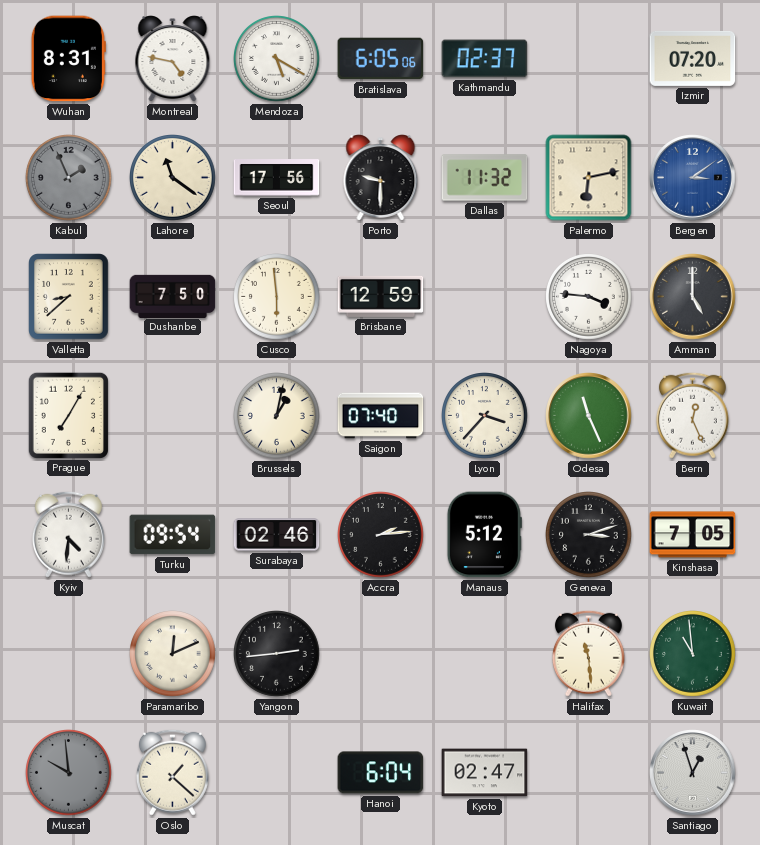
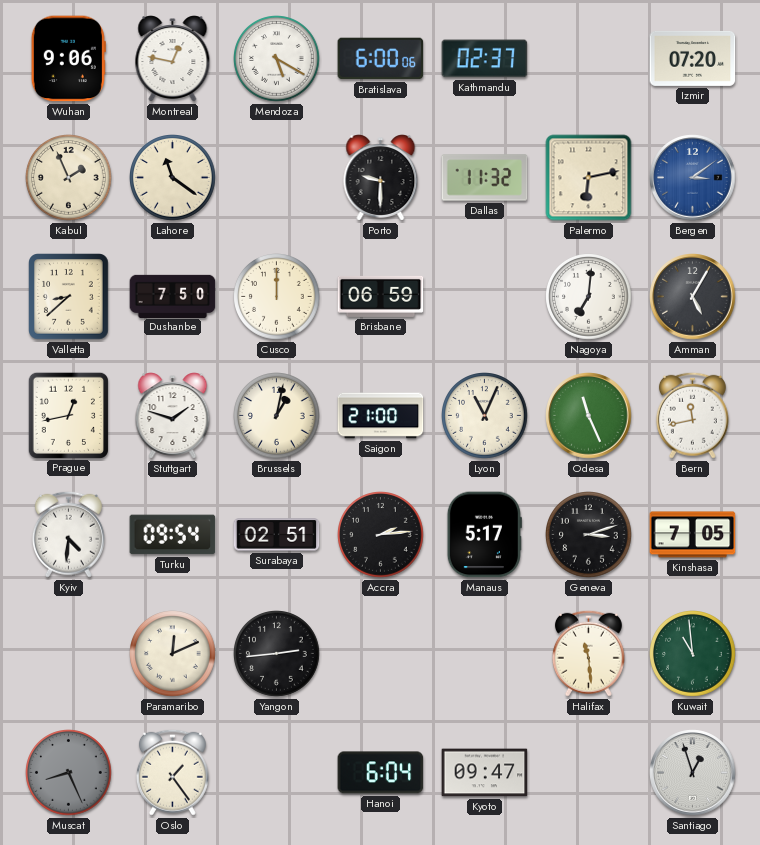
Wuhan: 8:31 -> 9:06
Montreal: 4:47 -> 12:47
Bratislava: 6:05 -> 6:00
Kabul dial: grey -> cream
Seoul: 17:56 -> none
Cusco: 5:59 -> 12:00
Brisbane: 12:59 -> 06:59
Nagoya: 3:46 -> 7:01
Amman: 5:00 -> 5:05
Prague: 7:05 -> 12:43
Stuttgart: none -> 1:48
Saigon: 07:40 -> 21:00
Lyon: 3:37 -> 11:04
Bern: 12:26 -> 11:43
Surabaya: 02:46 -> 02:51
Manaus: 5:12 -> 5:17
Muscat: 9:59 -> 8:26
Oslo: 1:22 -> 1:24
Kyoto: 02:47 -> 09:47
